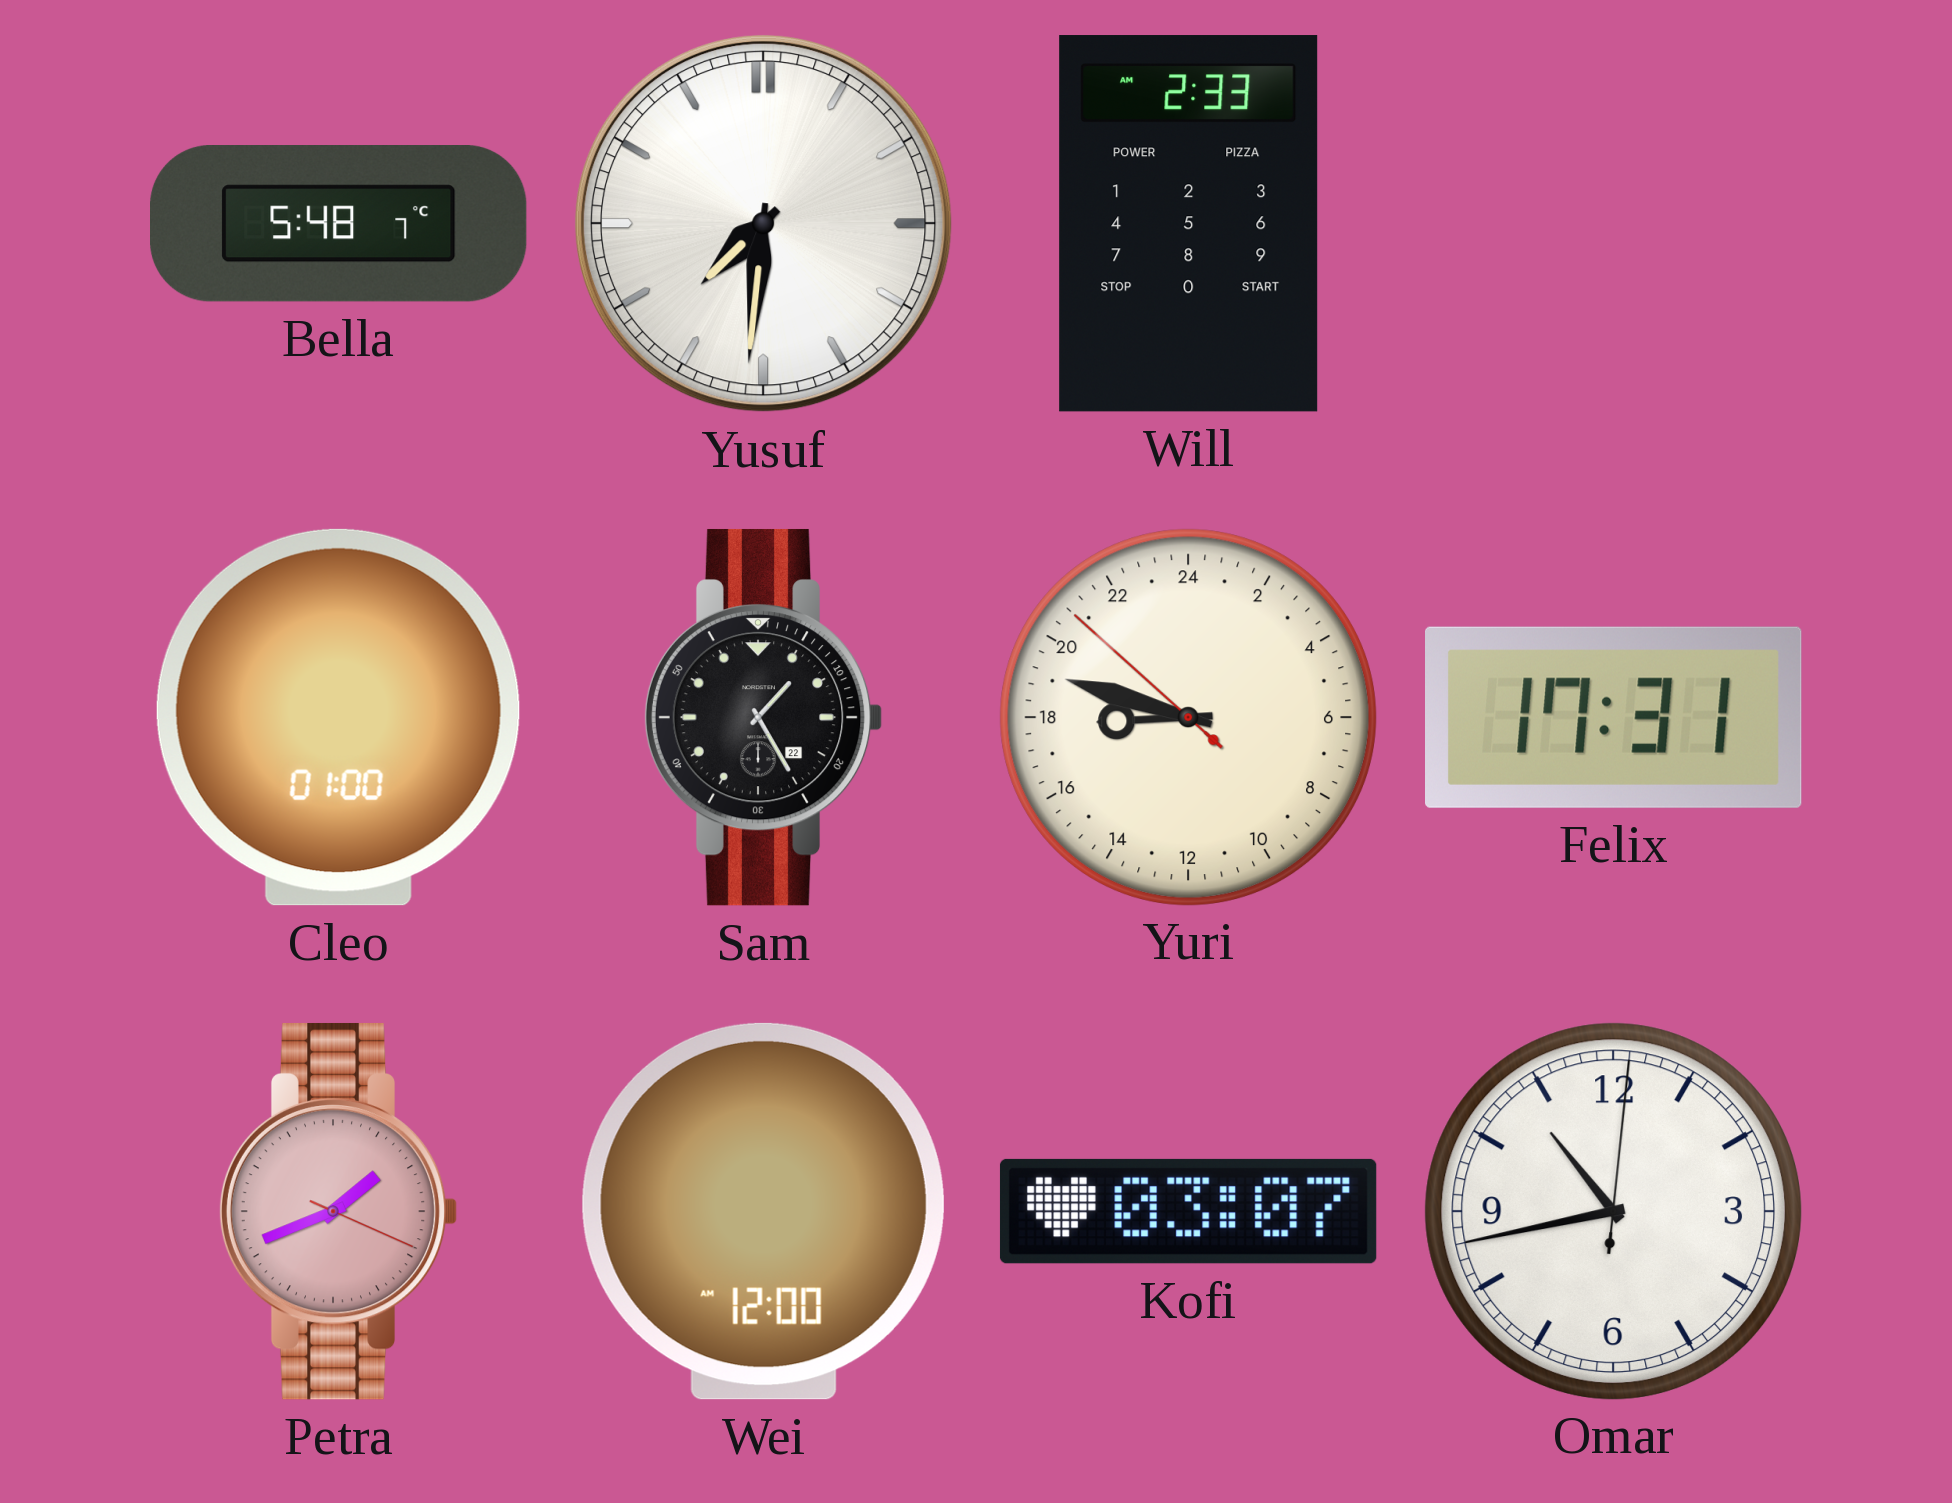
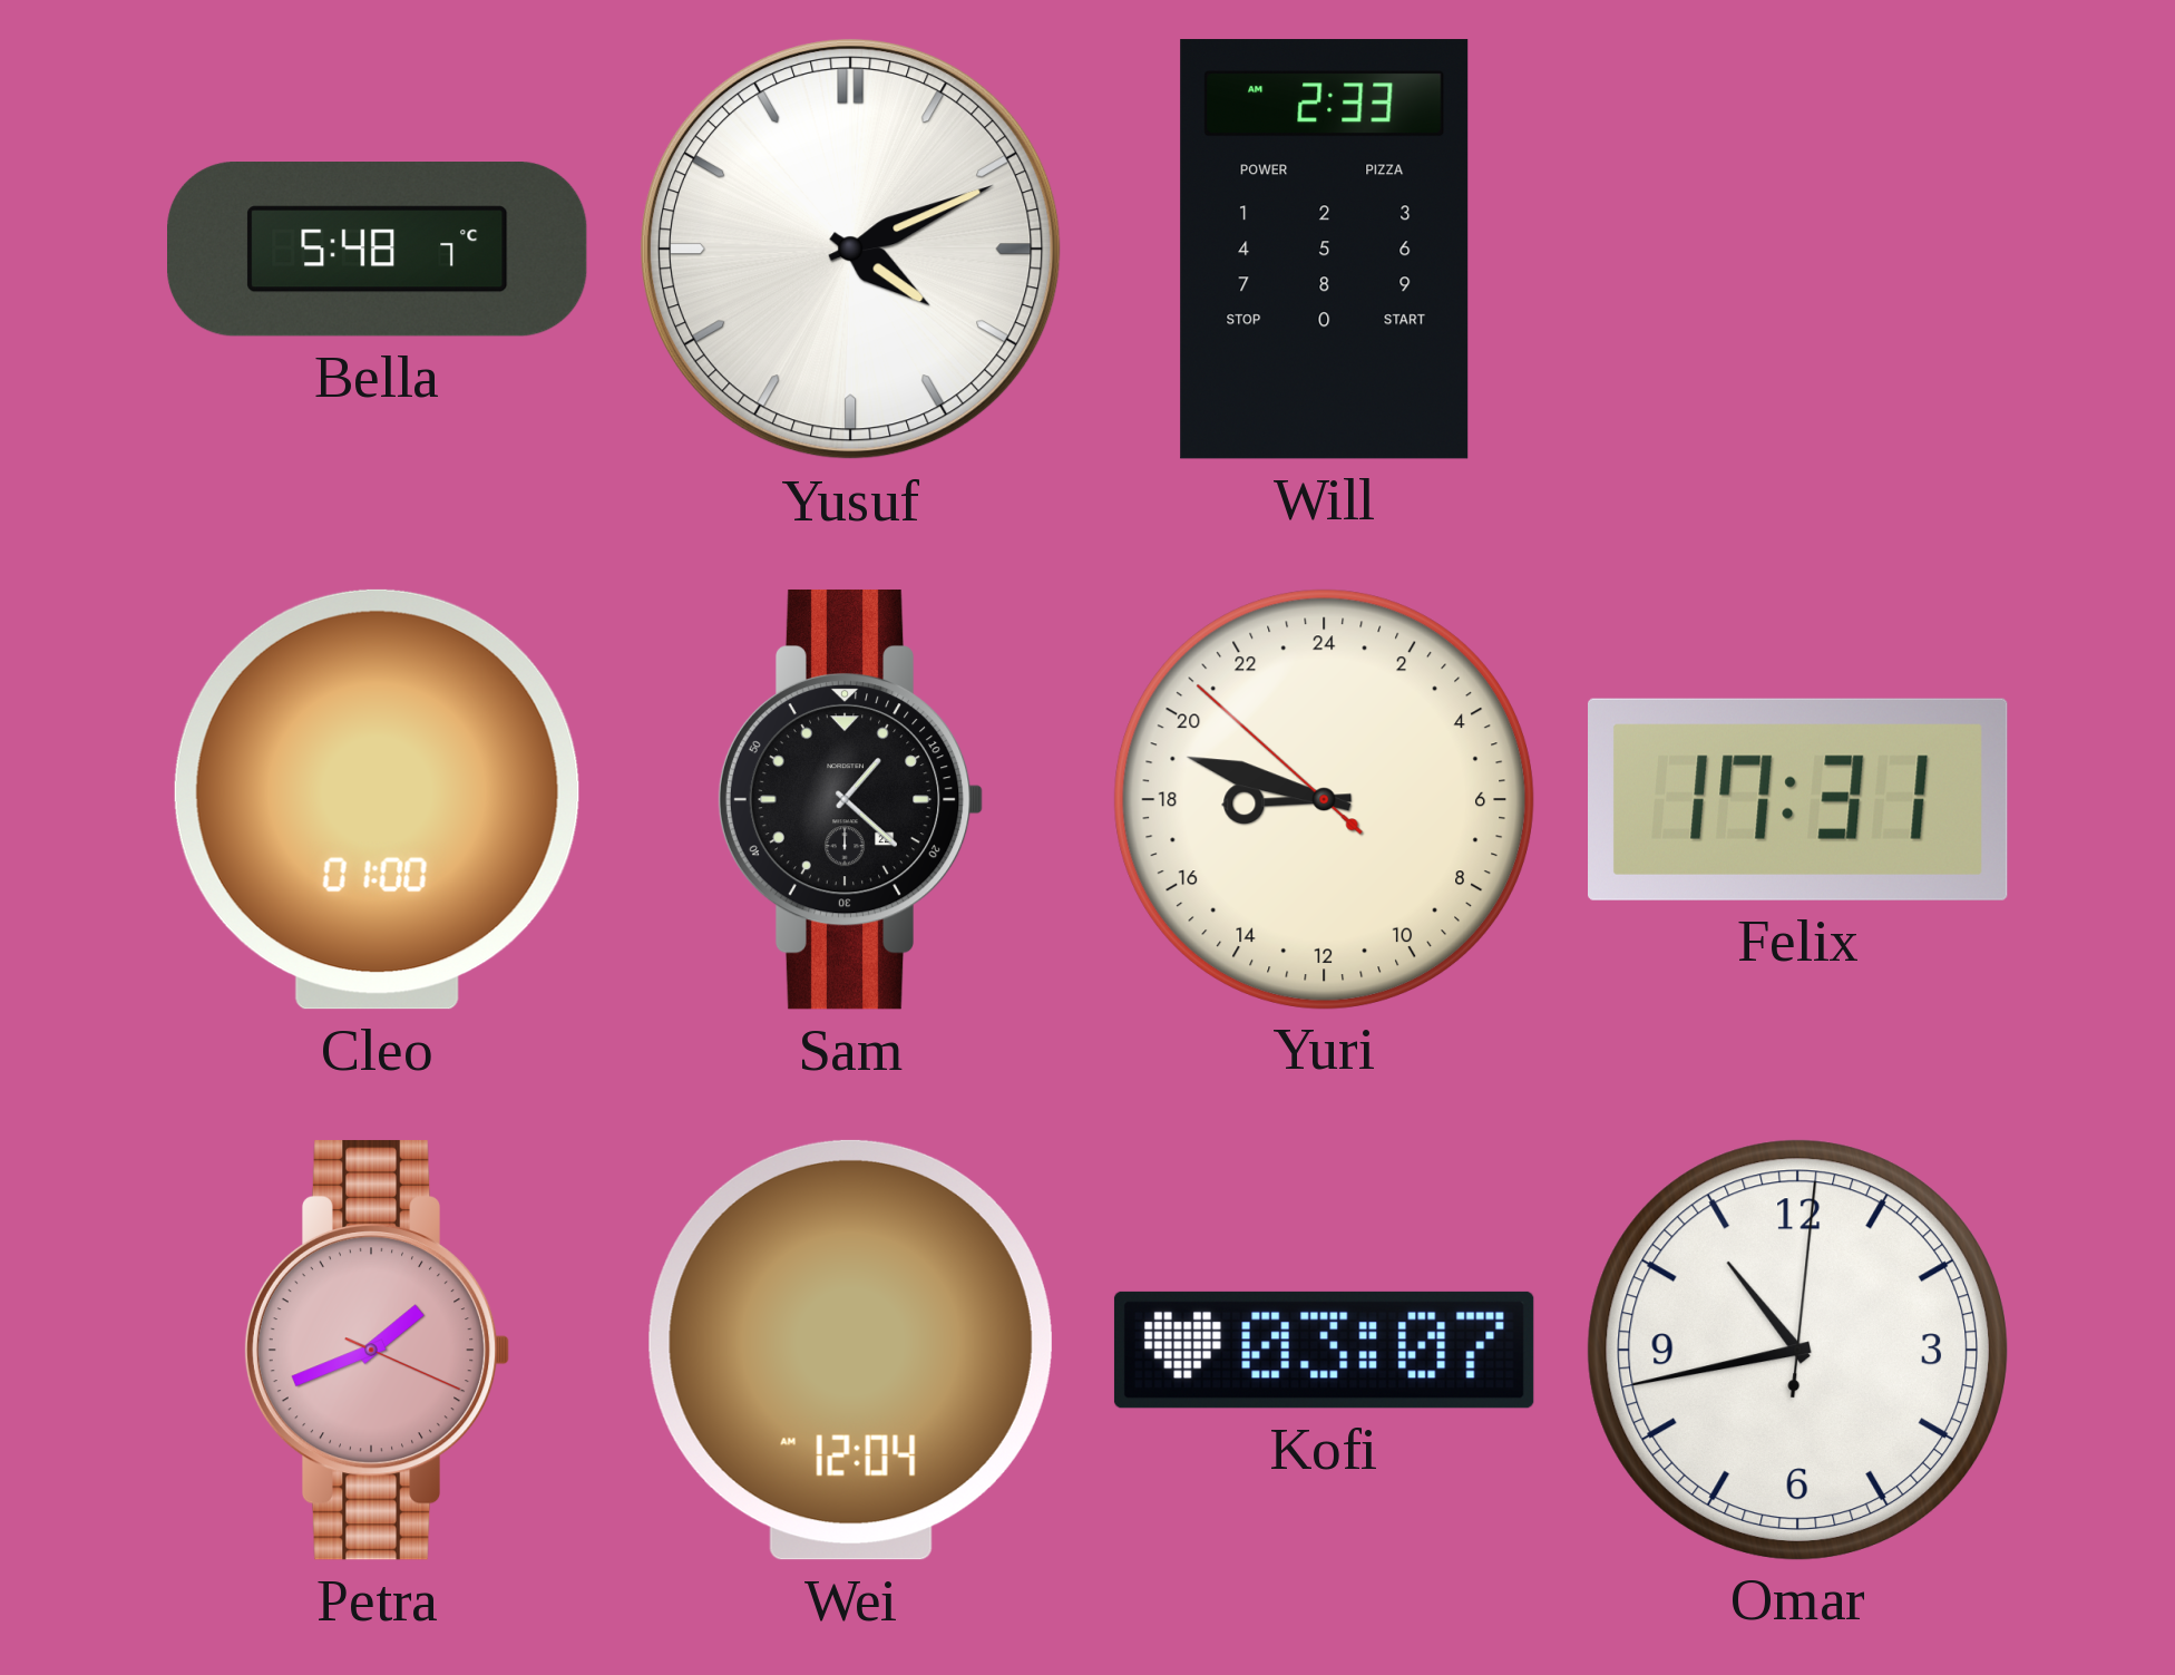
Yusuf: 7:31 -> 4:11
Sam: 1:25 -> 1:22
Wei: 12:00 -> 12:04
